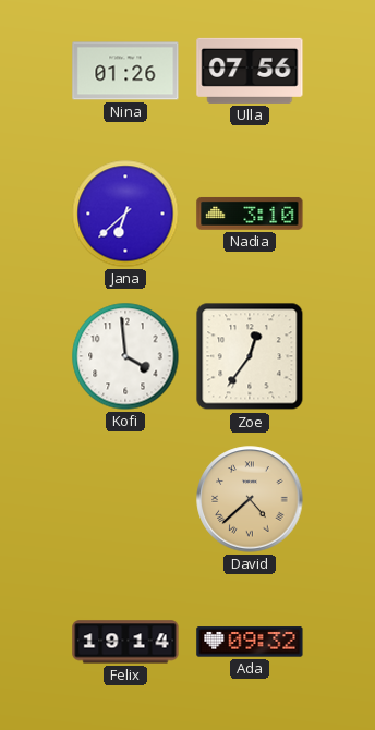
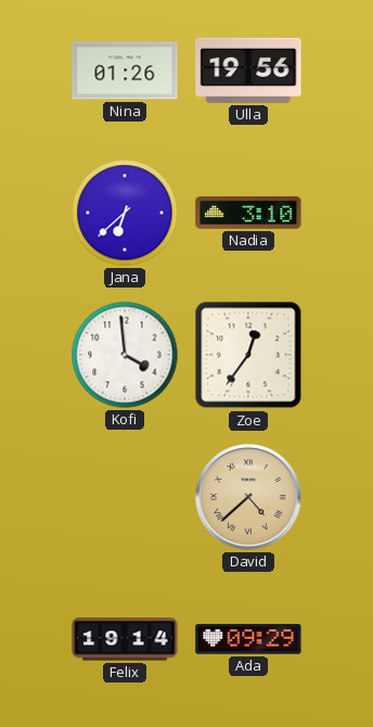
Ulla: 07:56 -> 19:56
Ada: 09:32 -> 09:29
